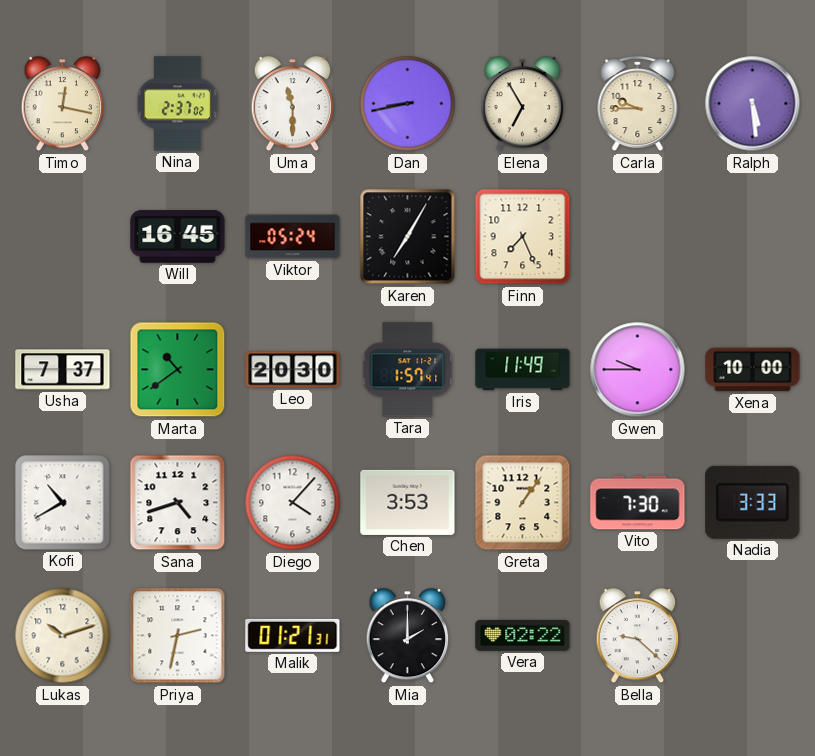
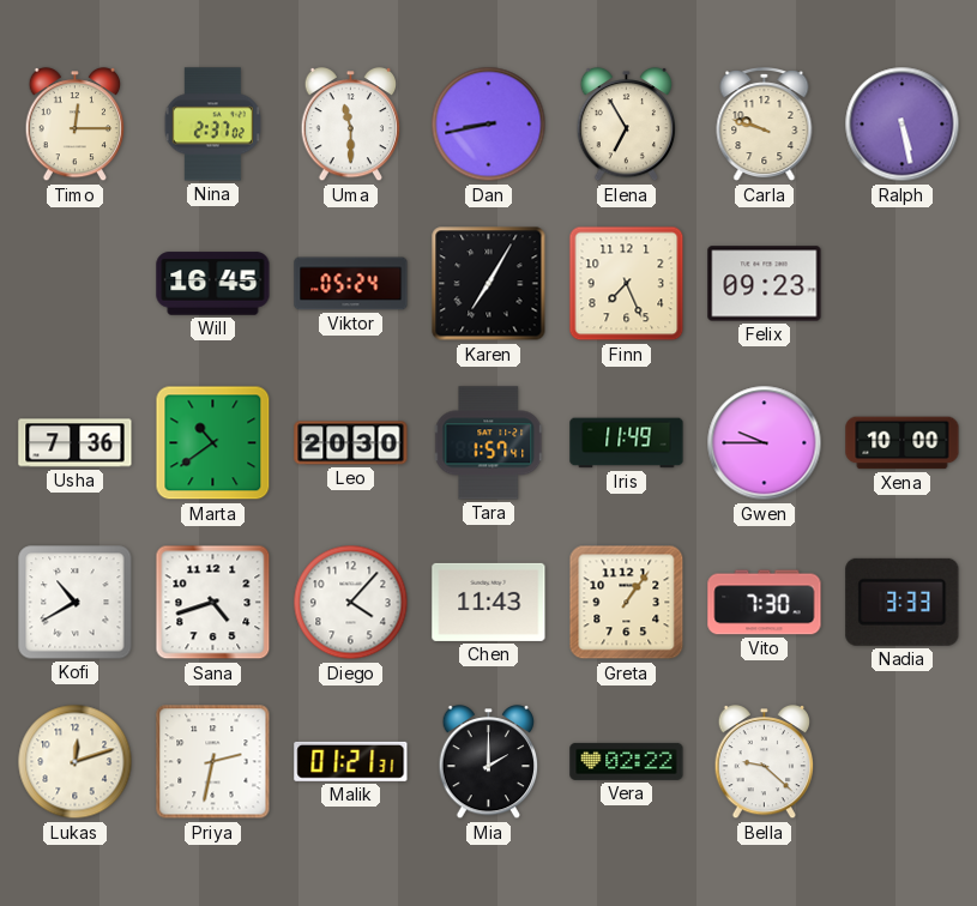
Timo: 12:17 -> 12:15
Carla: 9:45 -> 9:48
Ralph: 5:29 -> 5:28
Felix: none -> 09:23
Usha: 7:37 -> 7:36
Chen: 3:53 -> 11:43
Lukas: 10:12 -> 12:12
